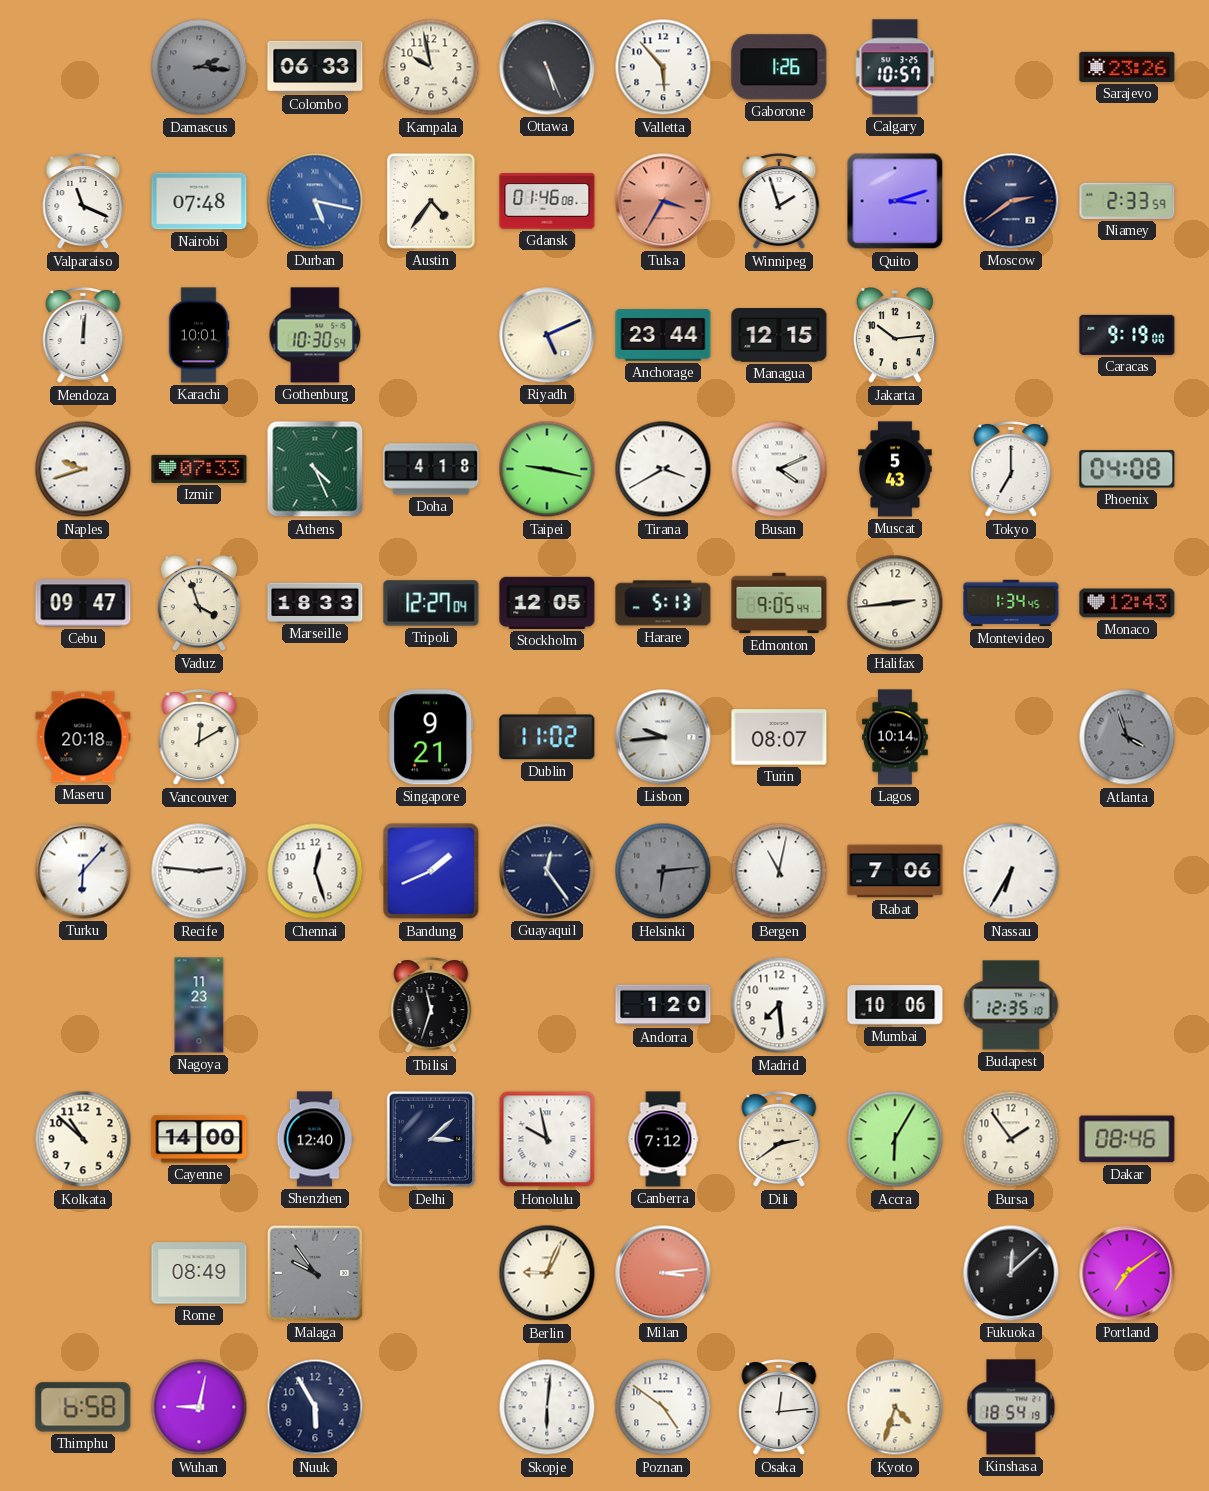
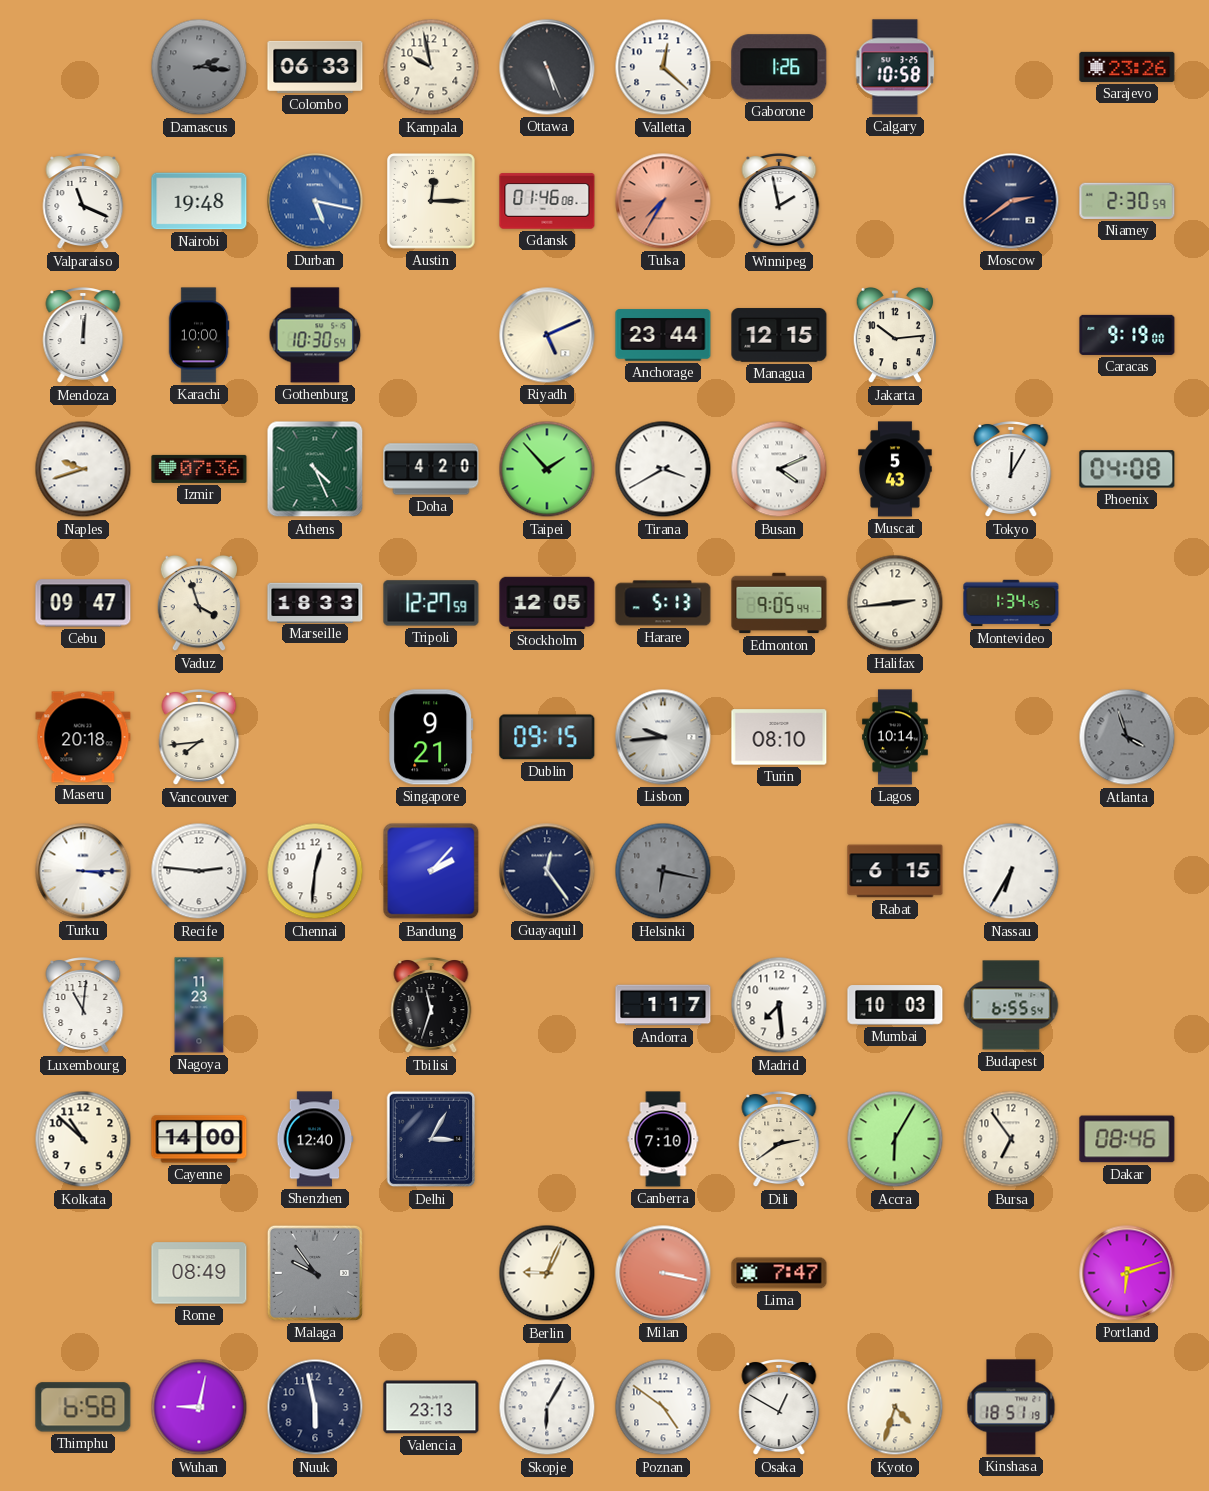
Valletta: 5:53 -> 12:22
Calgary: 10:57 -> 10:58
Nairobi: 07:48 -> 19:48
Austin: 4:36 -> 12:15
Tulsa: 3:35 -> 7:35
Winnipeg: 1:57 -> 1:58
Quito: 3:12 -> none
Niamey: 2:33 -> 2:30
Karachi: 10:01 -> 10:00
Izmir: 07:33 -> 07:36
Doha: 4:18 -> 4:20
Taipei: 9:17 -> 1:53
Tokyo: 7:00 -> 12:05
Tripoli: 12:27:04 -> 12:27:59
Monaco: 12:43 -> none
Vancouver: 12:10 -> 7:44
Dublin: 11:02 -> 09:15
Turin: 08:07 -> 08:10
Turku: 6:07 -> 3:15
Chennai: 12:27 -> 12:31
Bandung: 1:41 -> 2:07
Helsinki: 6:14 -> 6:17
Bergen: 11:02 -> none
Rabat: 7:06 -> 6:15
Luxembourg: none -> 11:01
Andorra: 1:20 -> 1:17
Mumbai: 10:06 -> 10:03
Budapest: 12:35 -> 6:55
Delhi: 3:08 -> 3:05
Honolulu: 9:58 -> none
Canberra: 7:12 -> 7:10
Bursa: 1:54 -> 6:54
Milan: 3:14 -> 3:17
Lima: none -> 7:47
Fukuoka: 12:08 -> none
Portland: 7:09 -> 6:12
Nuuk: 5:55 -> 5:58
Valencia: none -> 23:13
Skopje: 6:01 -> 6:05
Osaka: 12:14 -> 12:50
Kinshasa: 18:54 -> 18:51
